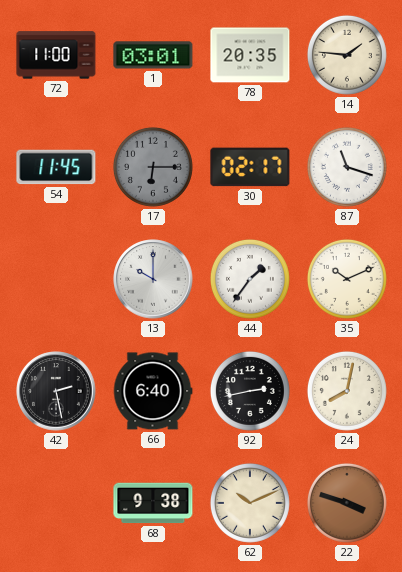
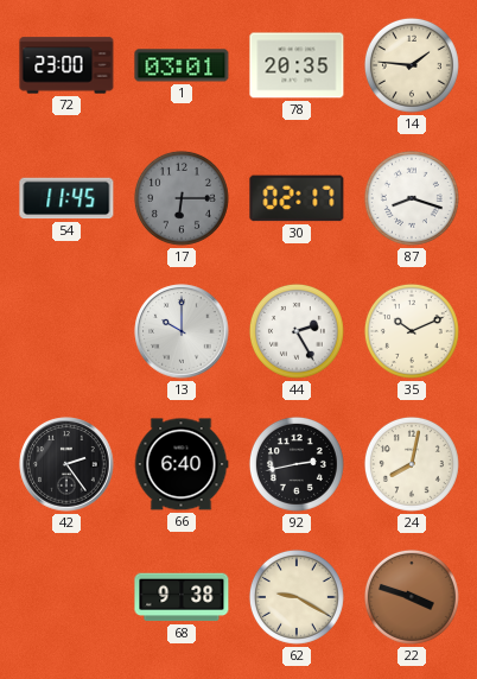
72: 11:00 -> 23:00
87: 11:18 -> 8:18
44: 1:36 -> 2:25
42: 2:28 -> 2:24
62: 10:11 -> 9:20
